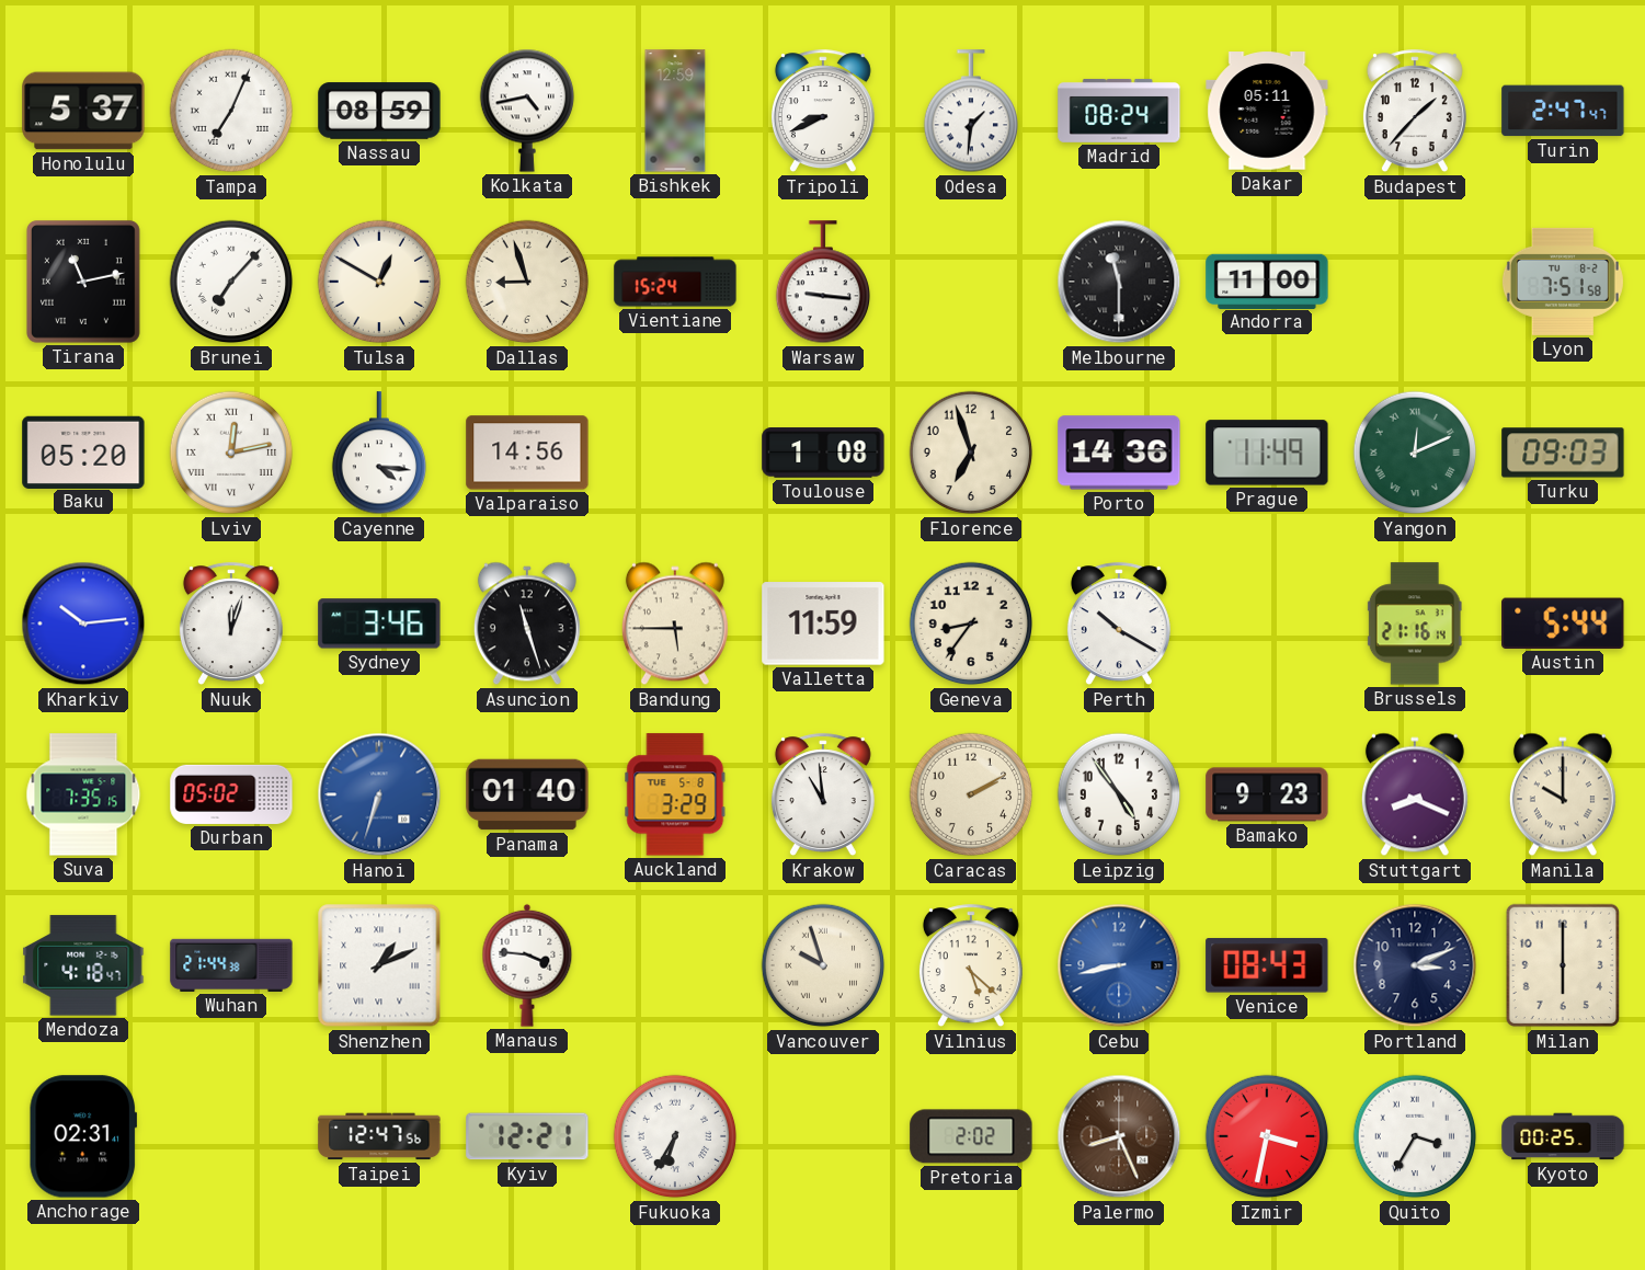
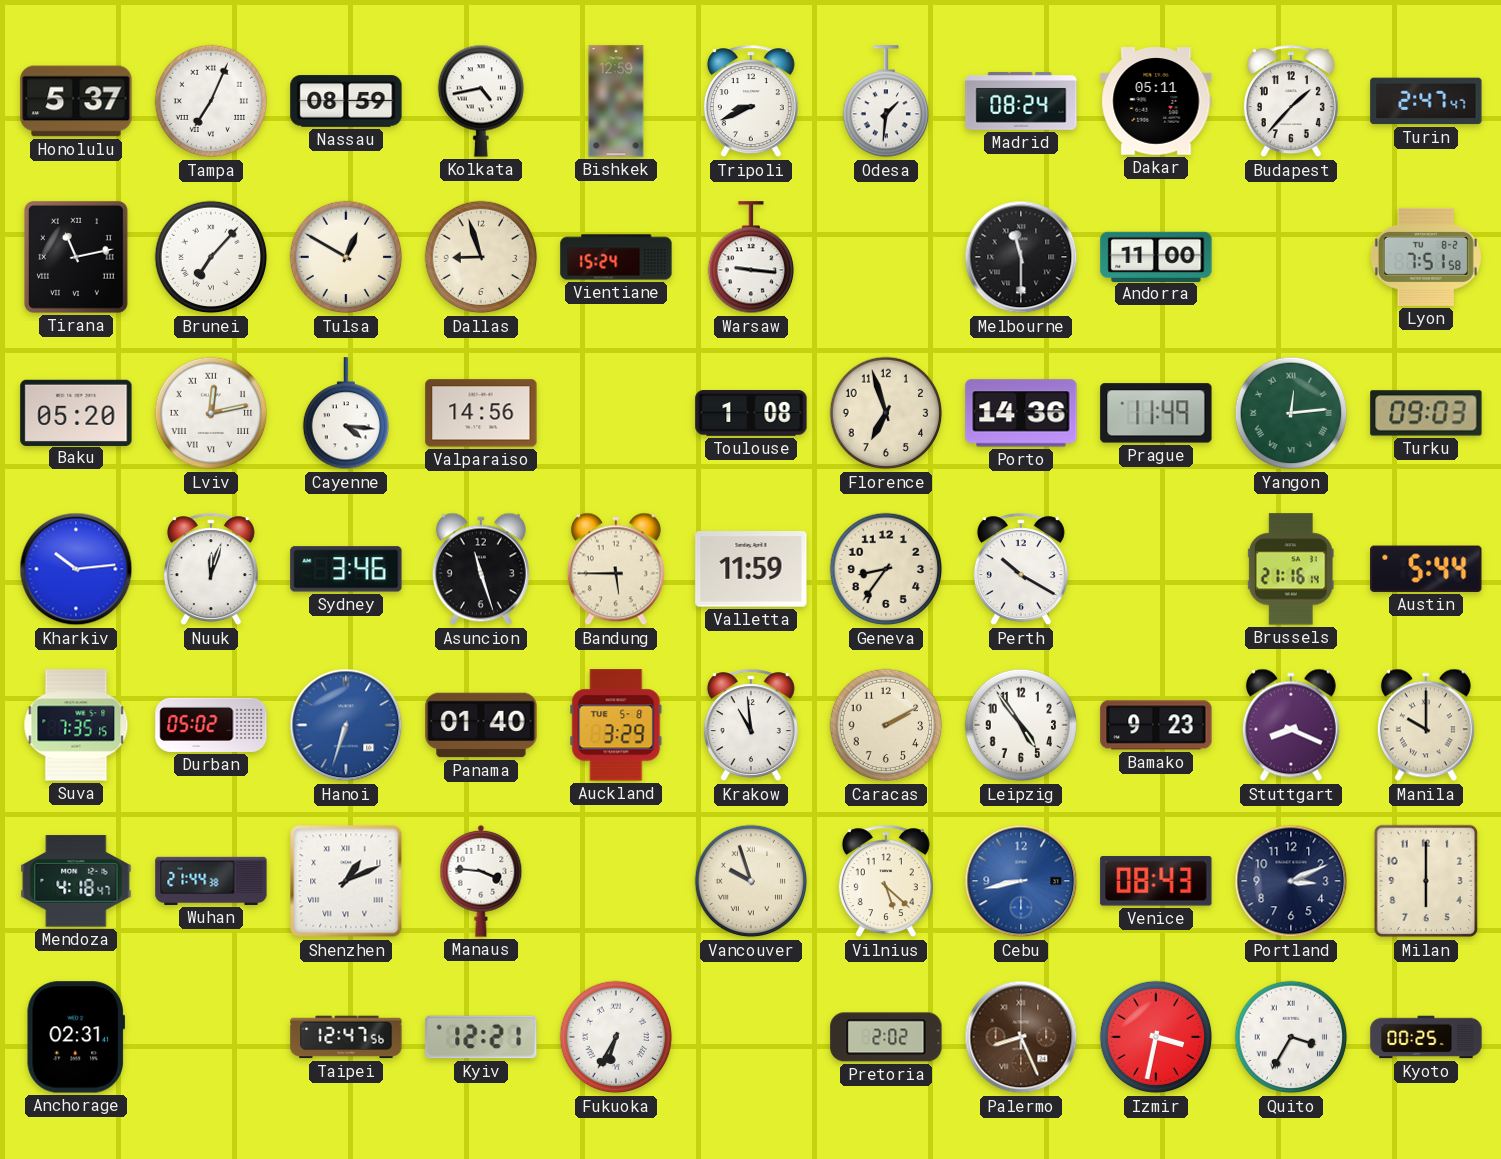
Yangon: 12:11 -> 12:14
